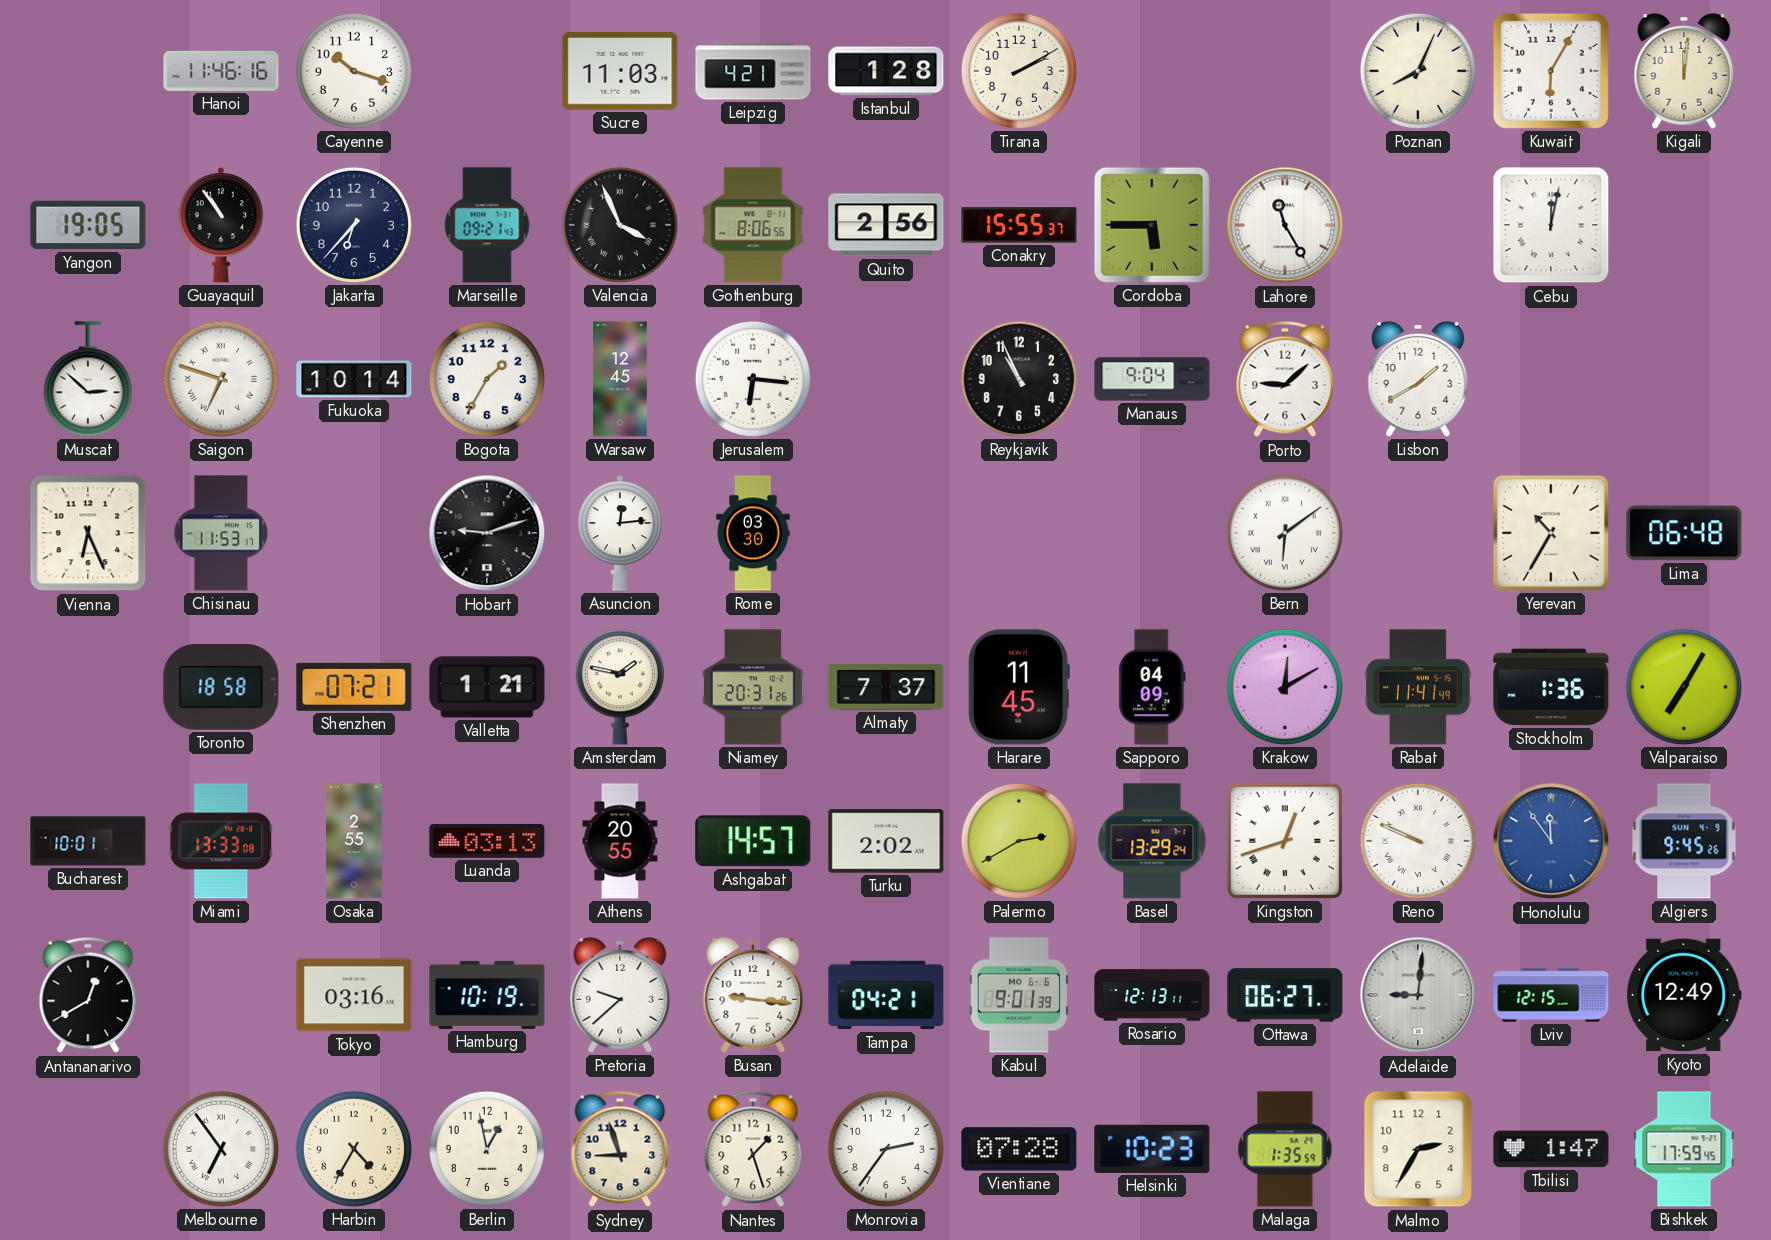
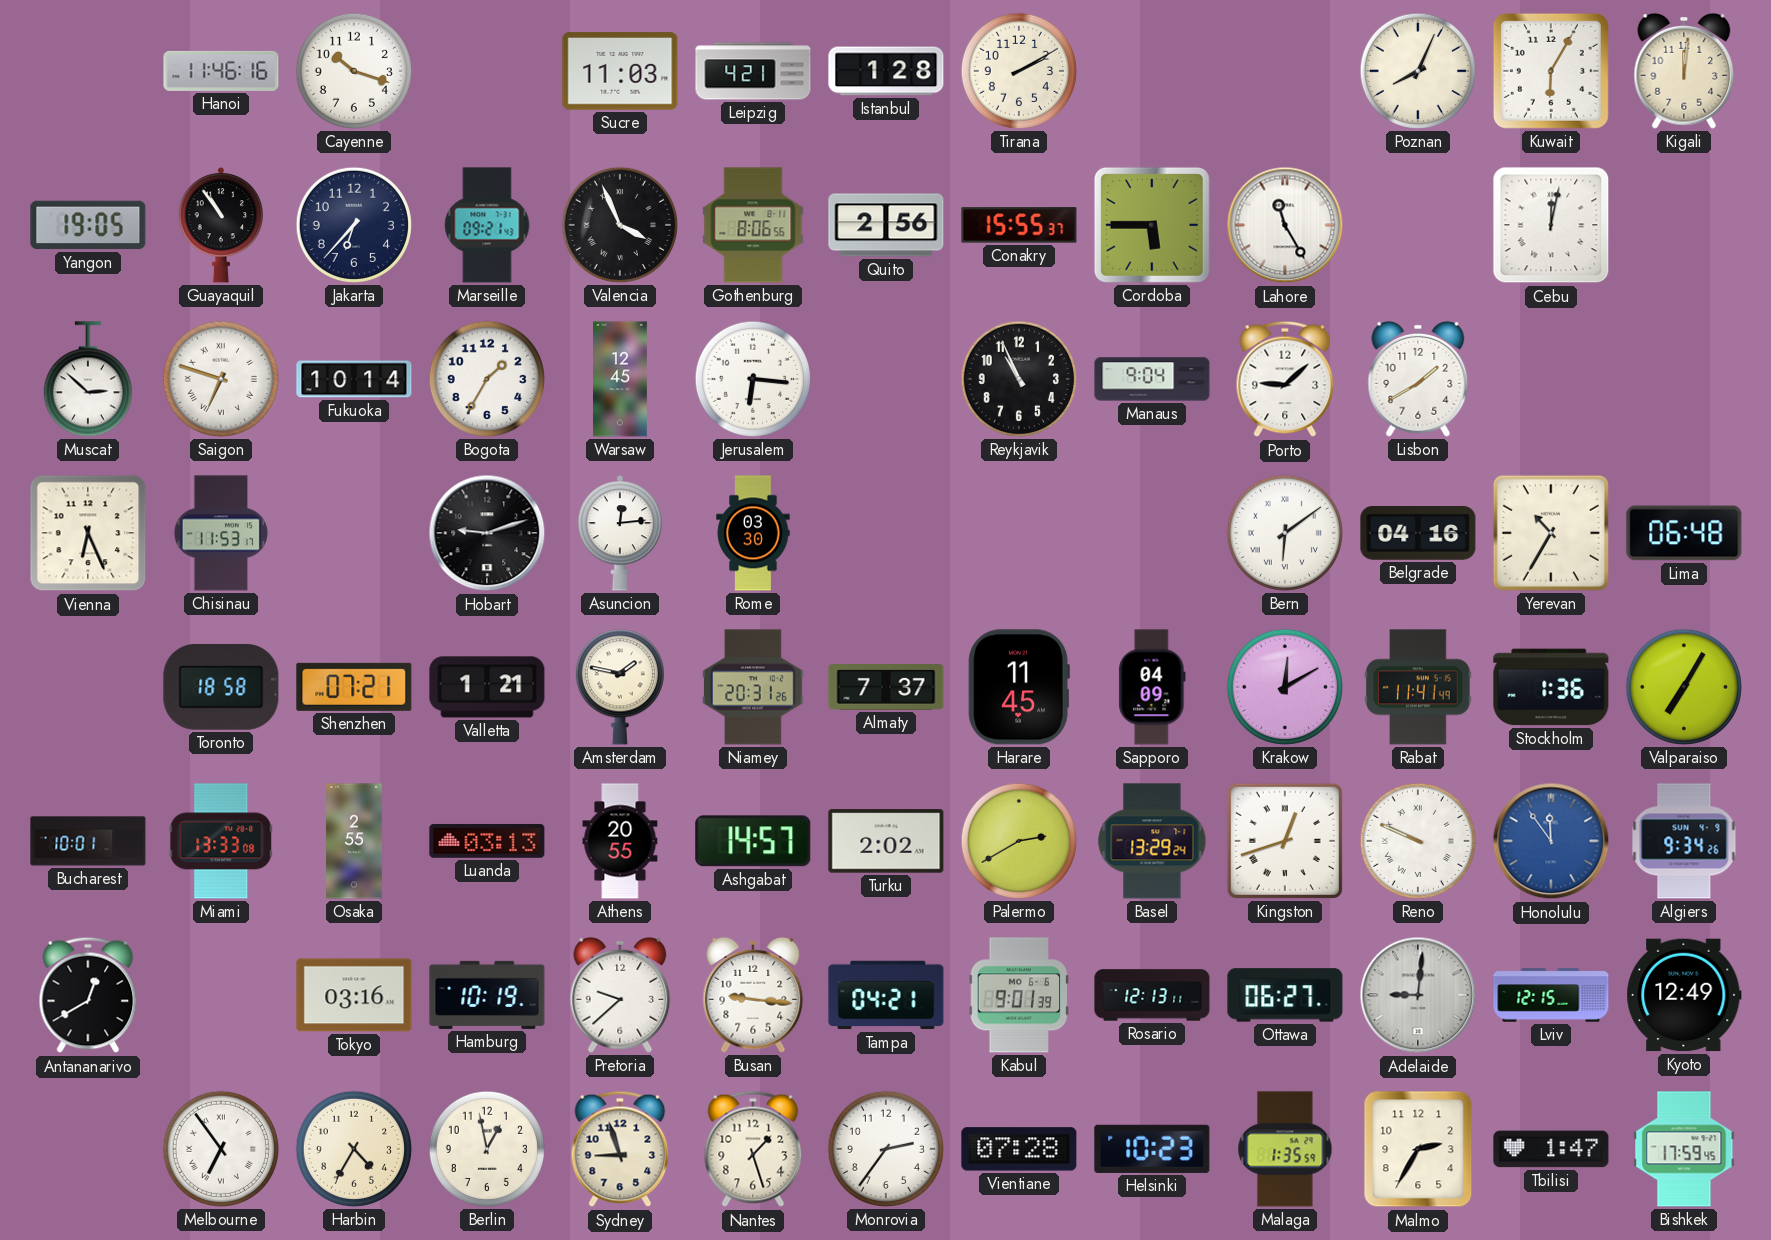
Belgrade: none -> 04:16
Algiers: 9:45 -> 9:34
